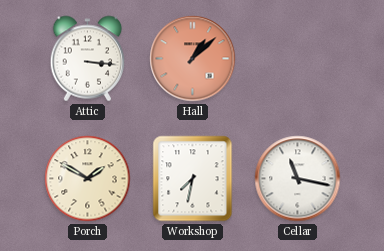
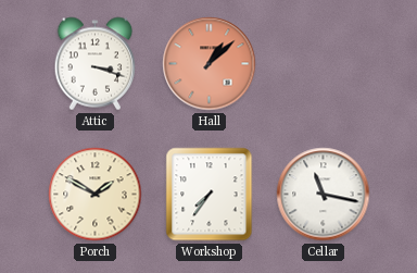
Attic: 3:16 -> 3:18
Workshop: 7:32 -> 7:36
